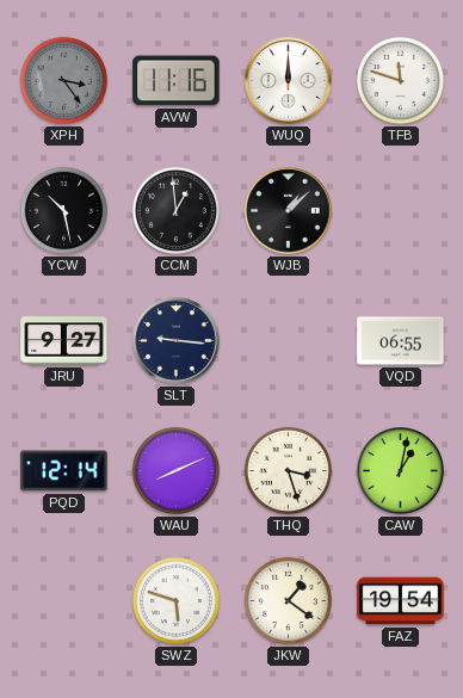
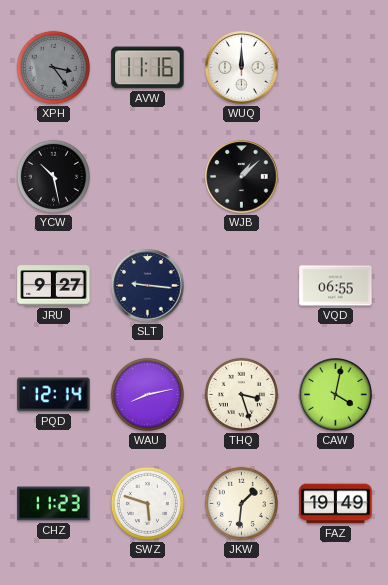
TFB: 11:48 -> none
CCM: 12:59 -> none
WAU: 8:11 -> 8:13
CAW: 1:02 -> 4:02
CHZ: none -> 11:23
JKW: 1:21 -> 1:31
FAZ: 19:54 -> 19:49
